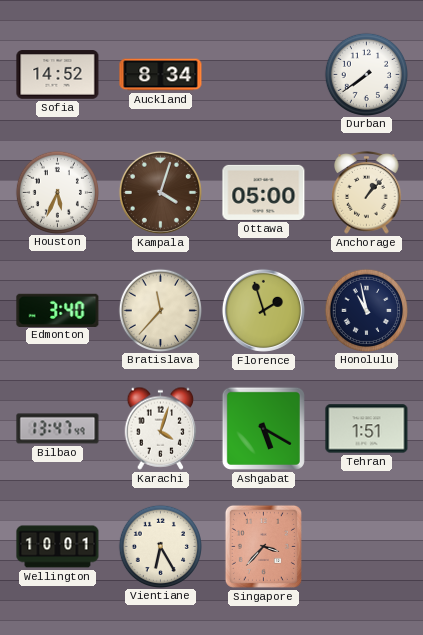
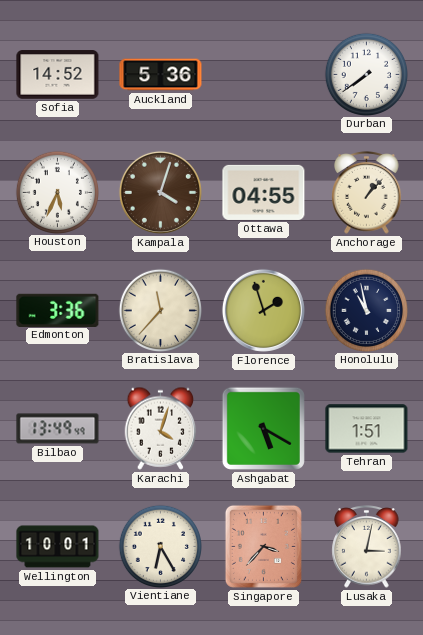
Auckland: 8:34 -> 5:36
Ottawa: 05:00 -> 04:55
Edmonton: 3:40 -> 3:36
Bilbao: 13:47 -> 13:49
Lusaka: none -> 3:02
